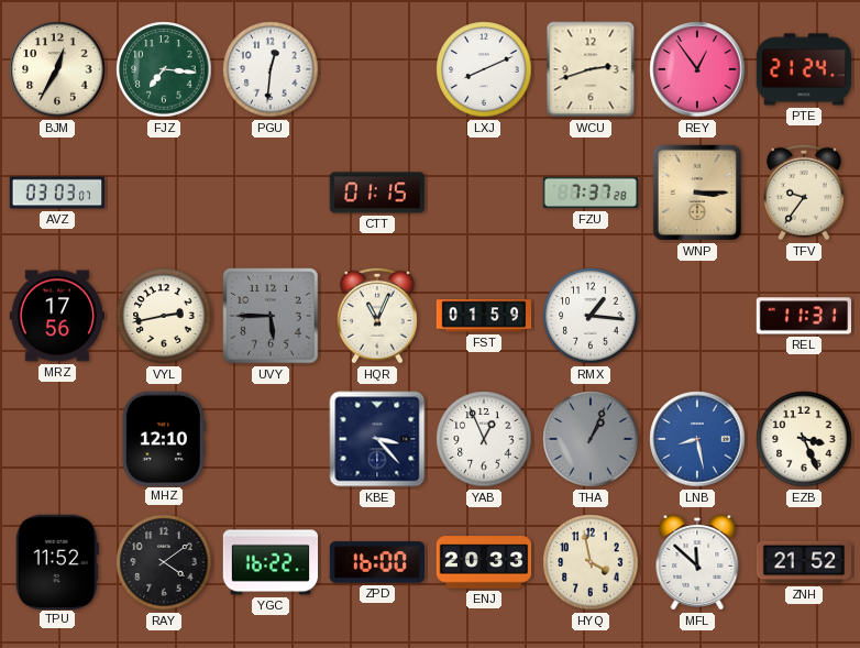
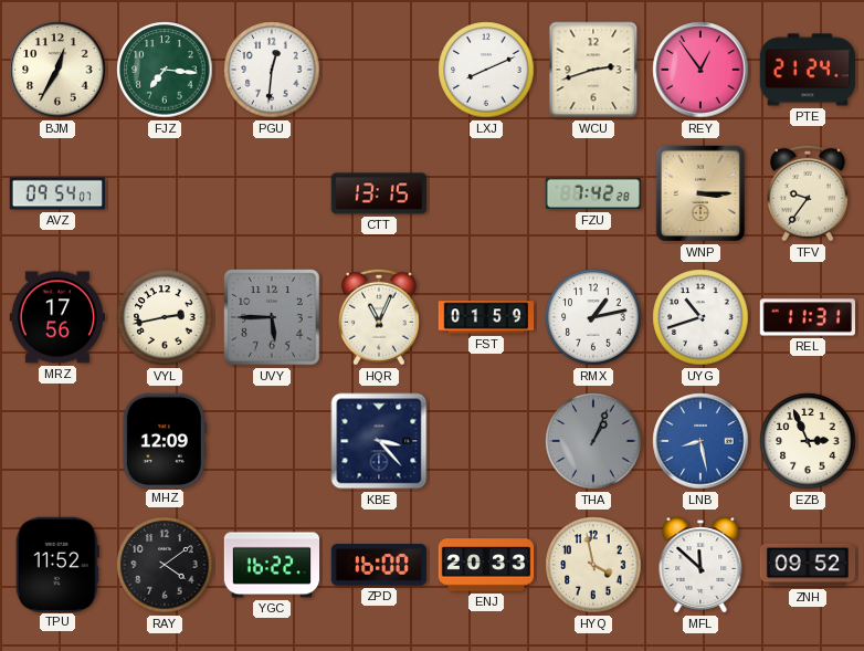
AVZ: 03:03 -> 09:54
CTT: 01:15 -> 13:15
FZU: 7:37 -> 7:42
RMX: 1:16 -> 1:13
UYG: none -> 10:42
MHZ: 12:10 -> 12:09
YAB: 12:56 -> none
EZB: 3:26 -> 2:56
ZNH: 21:52 -> 09:52
